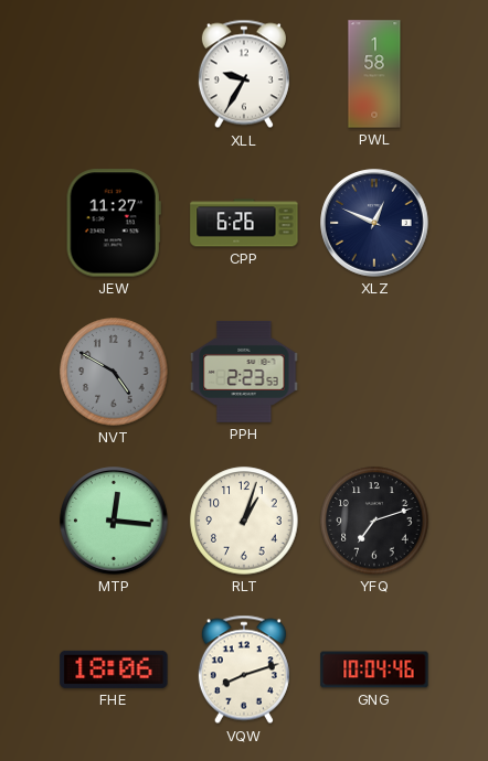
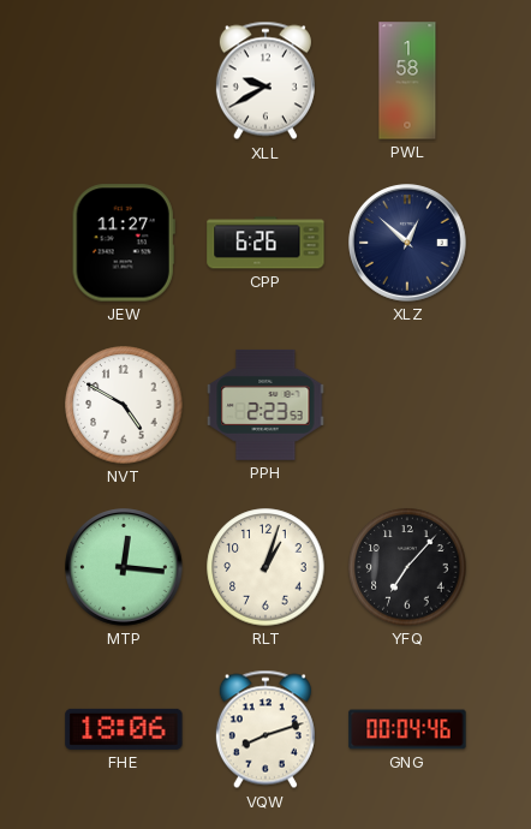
XLL: 9:35 -> 9:40
XLZ: 12:49 -> 12:52
NVT dial: grey -> white
YFQ: 7:12 -> 7:07
GNG: 10:04 -> 00:04
